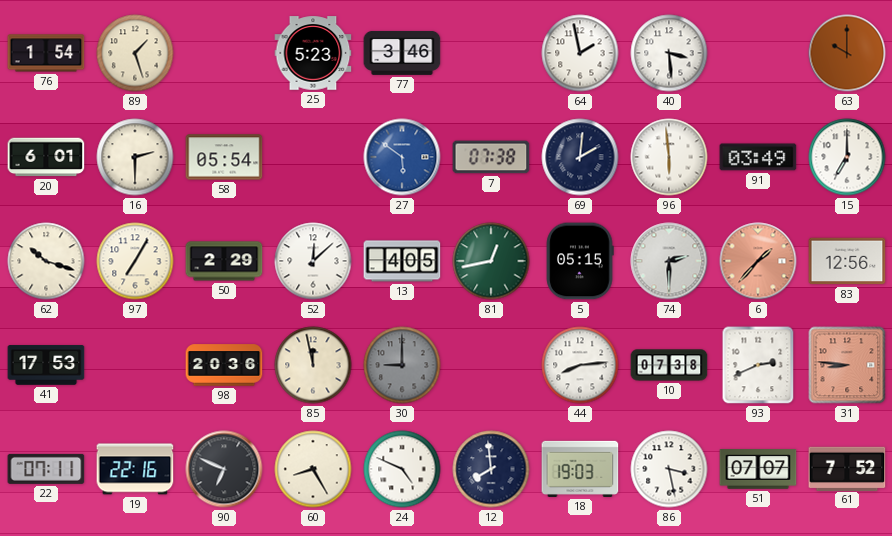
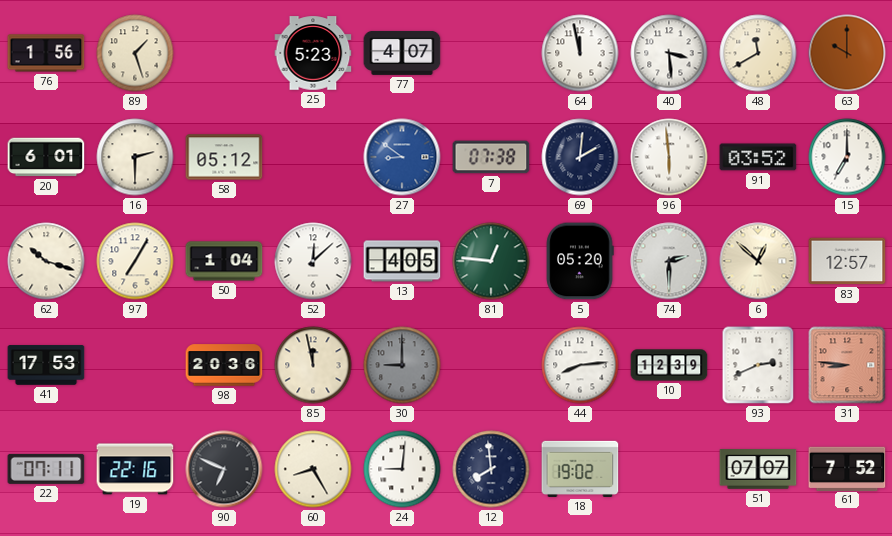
76: 1:54 -> 1:56
77: 3:46 -> 4:07
64: 1:58 -> 11:58
48: none -> 11:40
58: 05:54 -> 05:12
27: 5:51 -> 8:51
91: 03:49 -> 03:52
50: 2:29 -> 1:04
81: 12:43 -> 12:46
5: 05:15 -> 05:20
6: 1:37 -> 12:52
6 dial: salmon -> cream
83: 12:56 -> 12:57
10: 07:38 -> 12:39
24: 4:49 -> 9:01
18: 19:03 -> 19:02
86: 3:28 -> none
